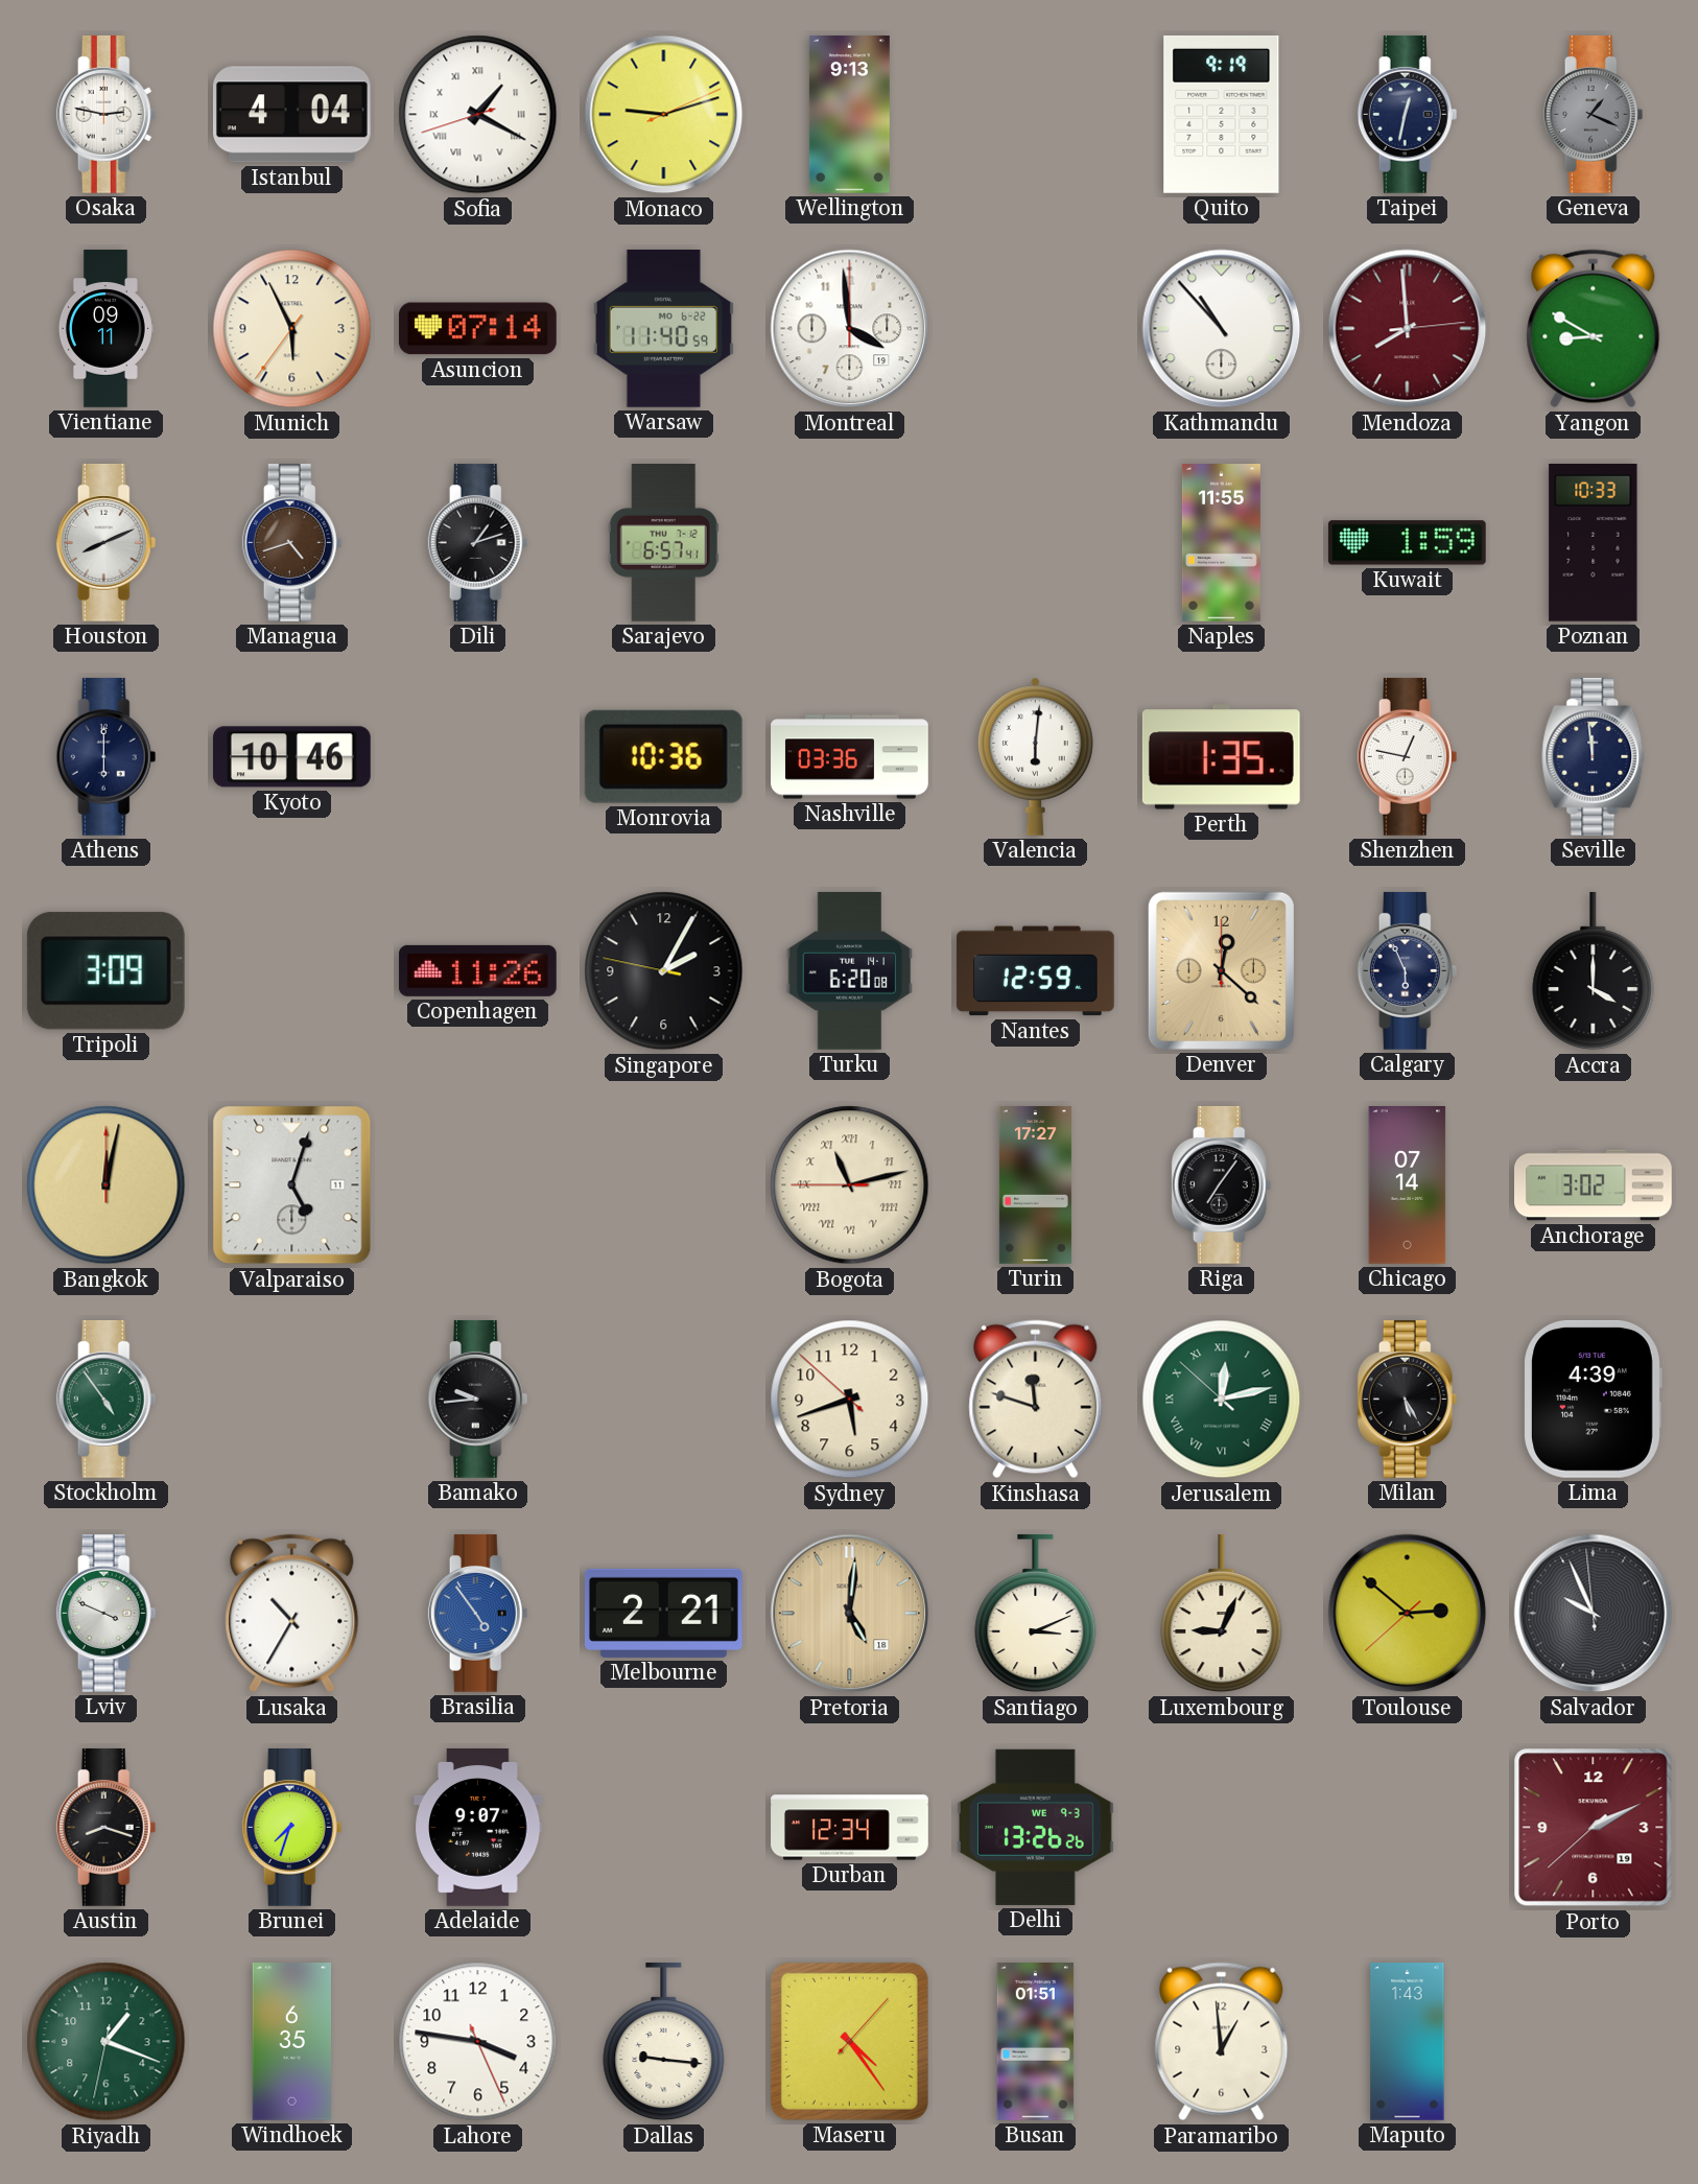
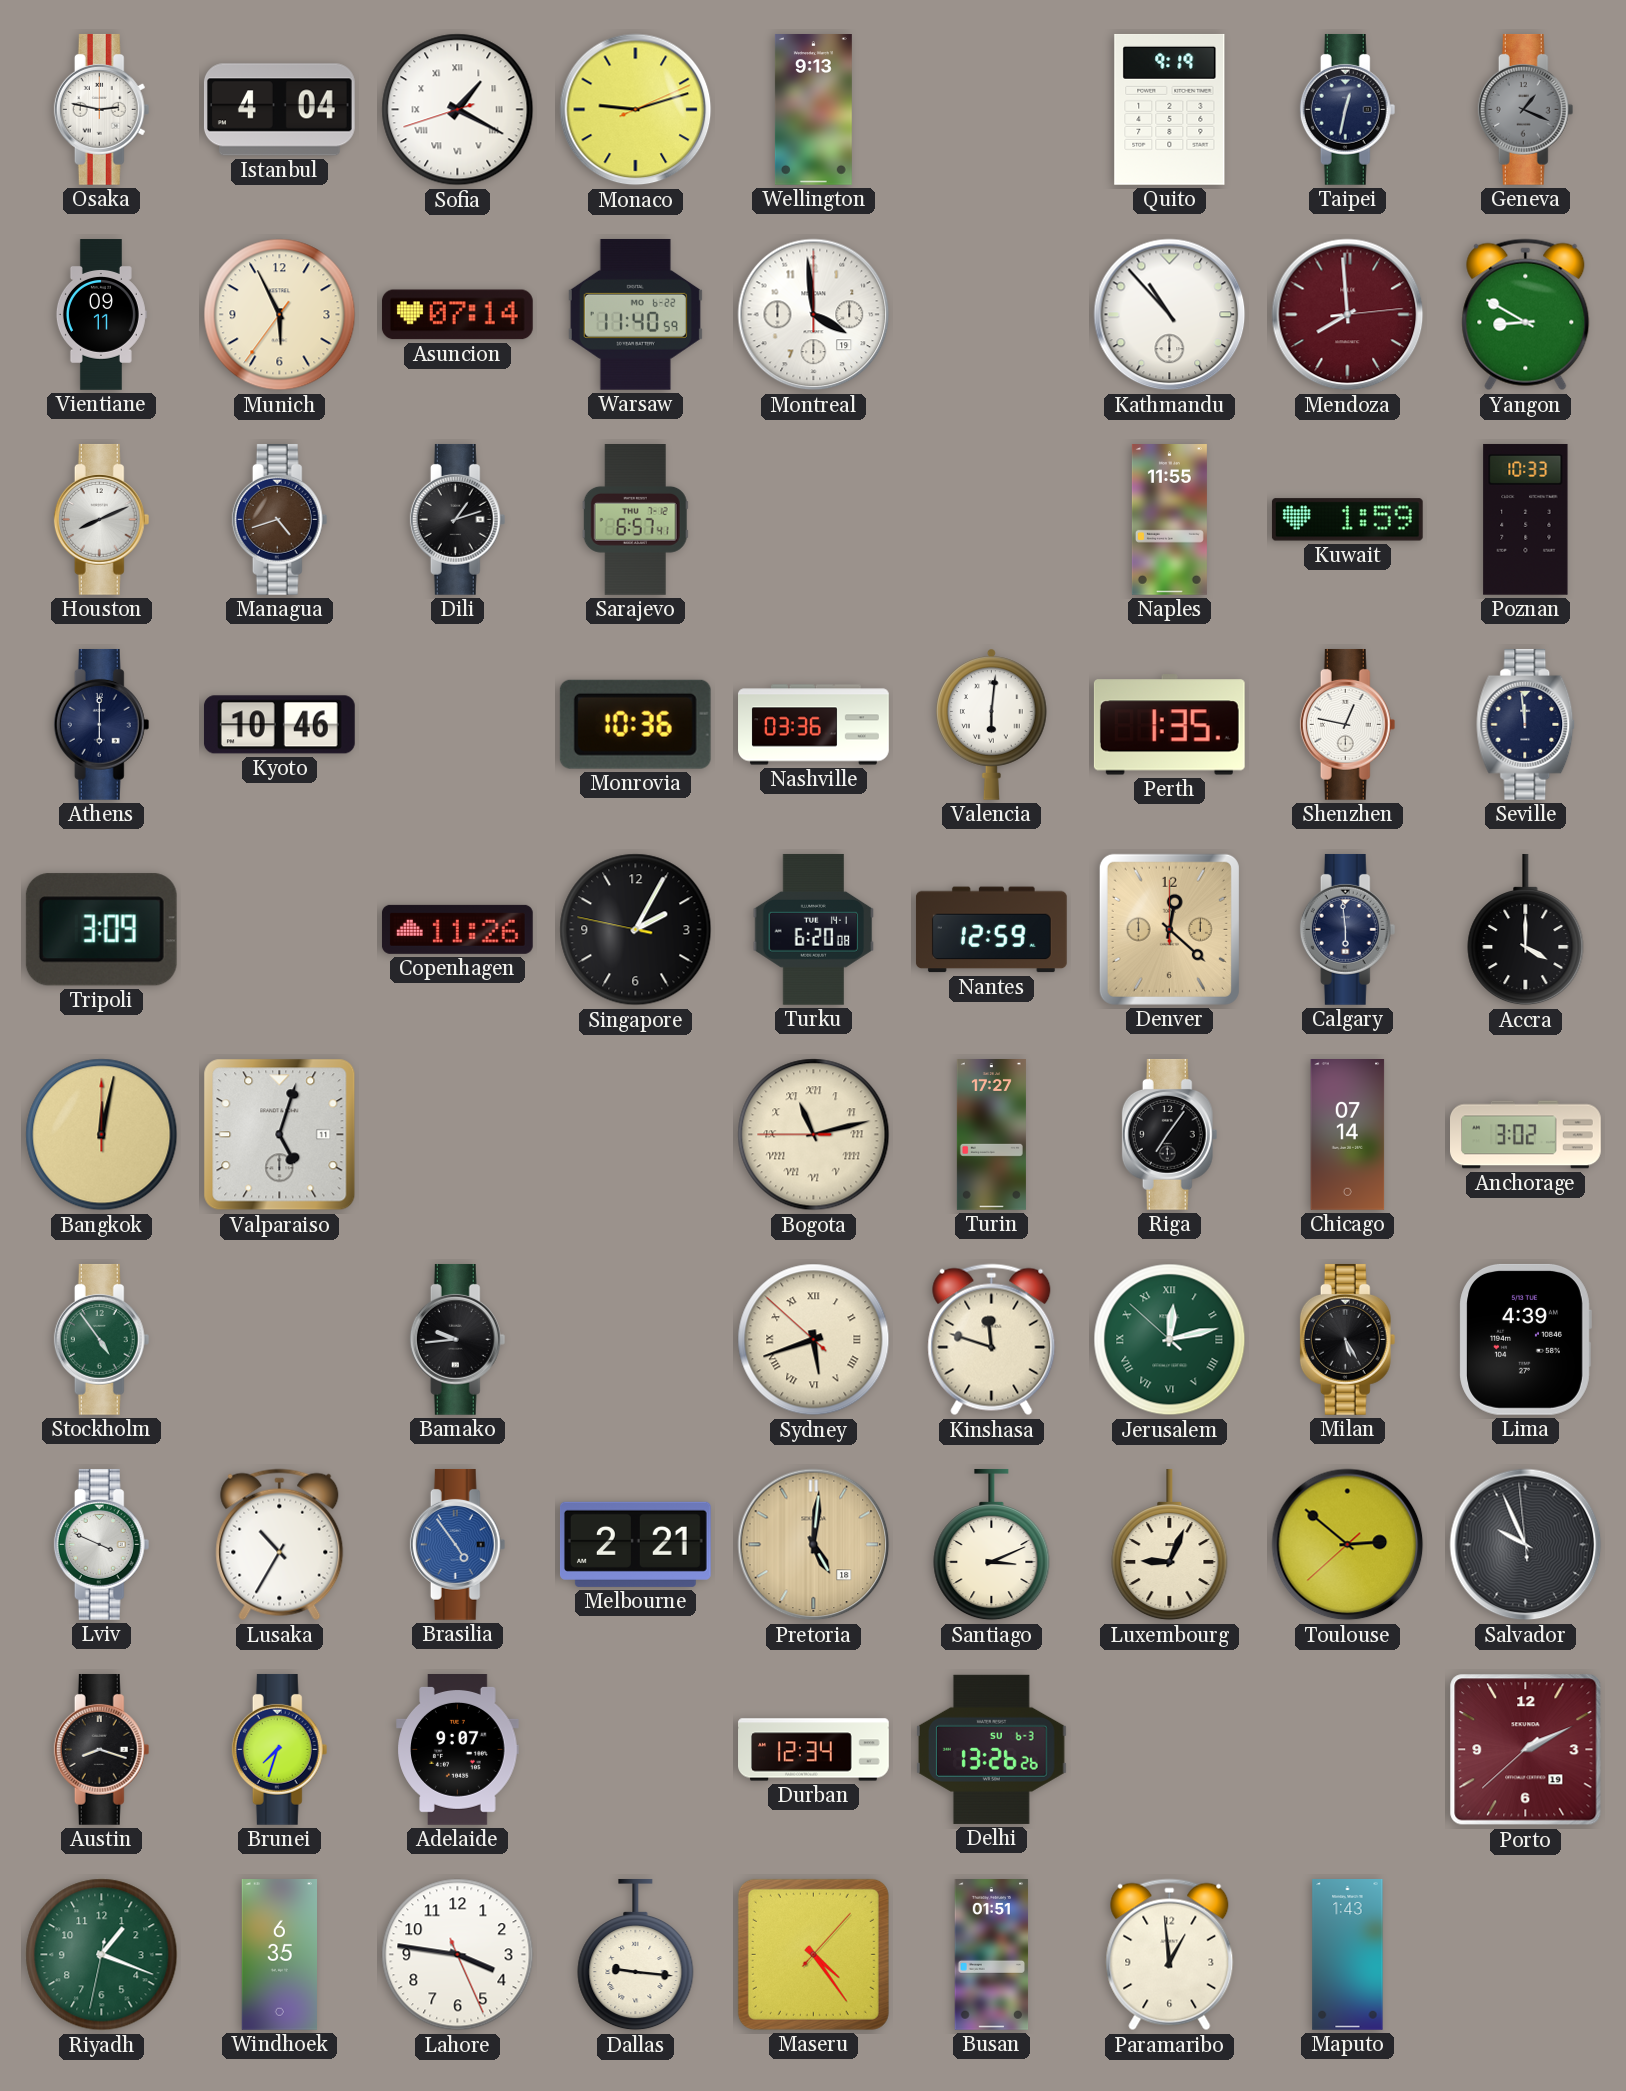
Calgary: 5:56 -> 5:59
Sydney numerals: Arabic -> Roman
Delhi date: WE 9-3 -> SU 6-3
